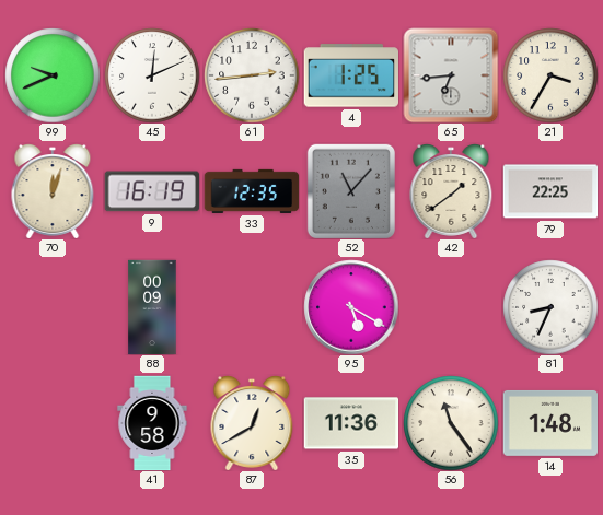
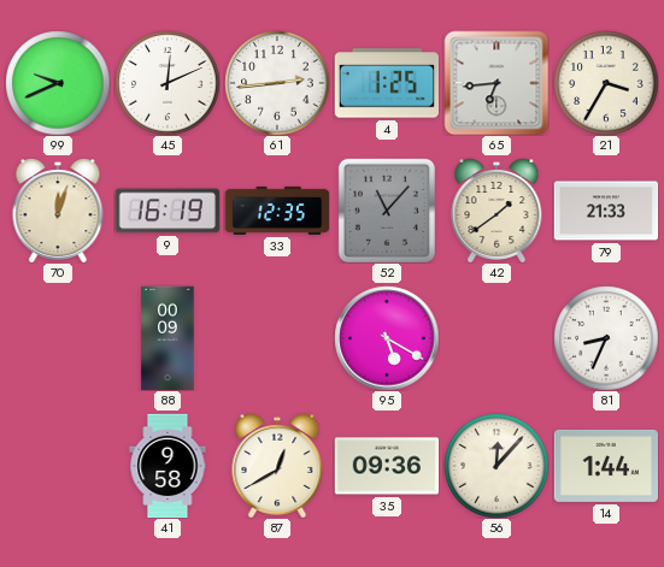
79: 22:25 -> 21:33
35: 11:36 -> 09:36
56: 11:24 -> 12:07
14: 1:48 -> 1:44
